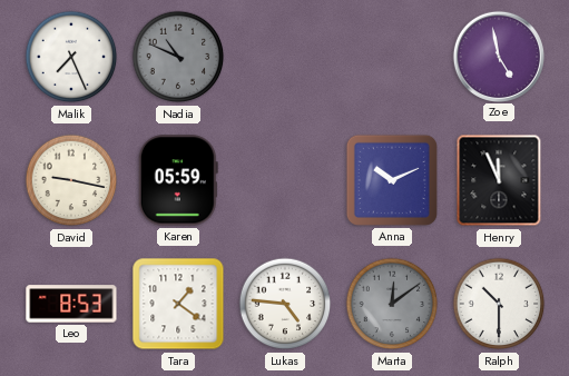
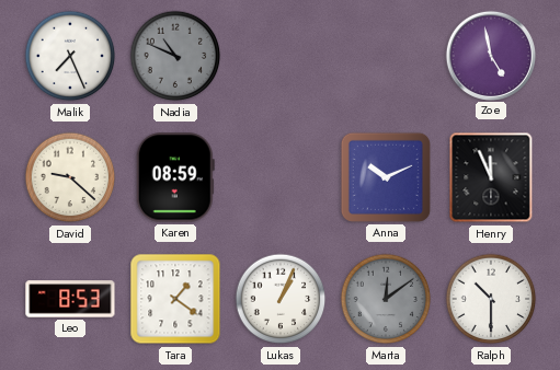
David: 9:17 -> 9:22
Karen: 05:59 -> 08:59
Lukas: 4:46 -> 1:04
